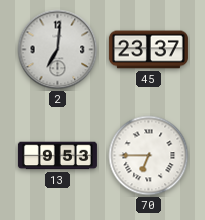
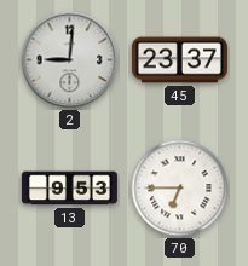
2: 7:01 -> 9:01
